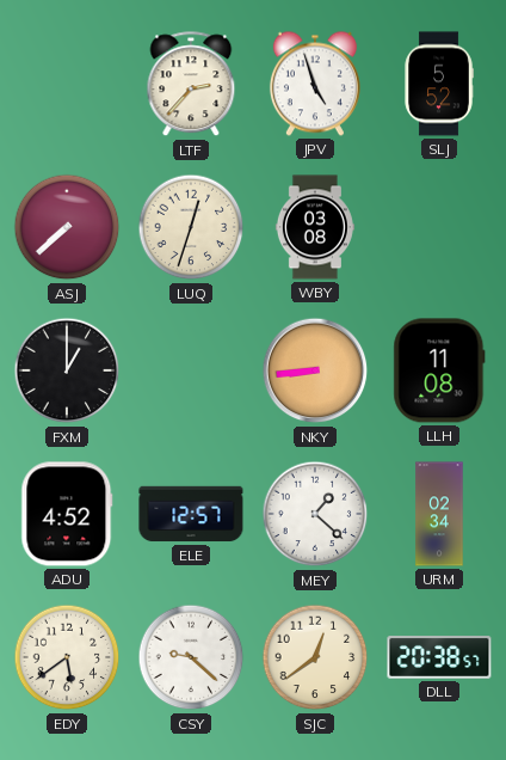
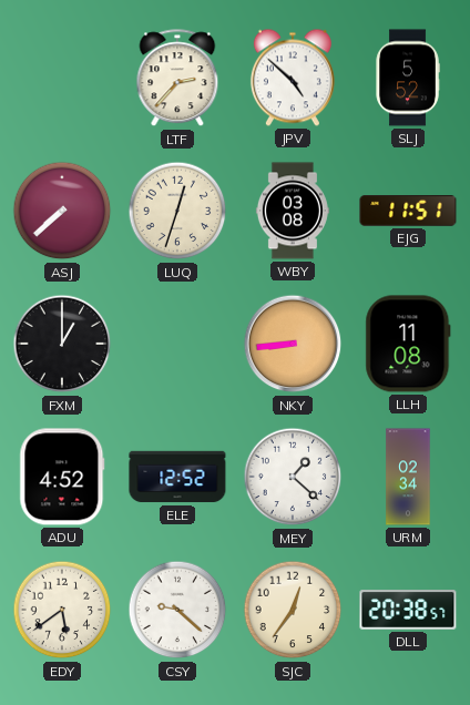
JPV: 4:57 -> 4:52
EJG: none -> 11:51
ELE: 12:57 -> 12:52
SJC: 12:39 -> 12:36
